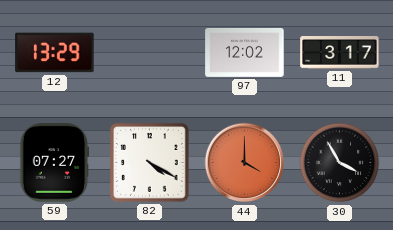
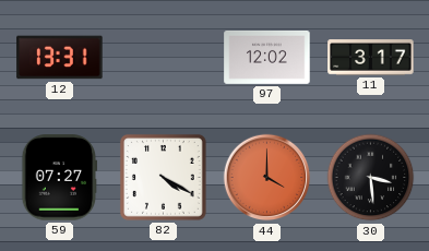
12: 13:29 -> 13:31
30: 3:55 -> 3:29
